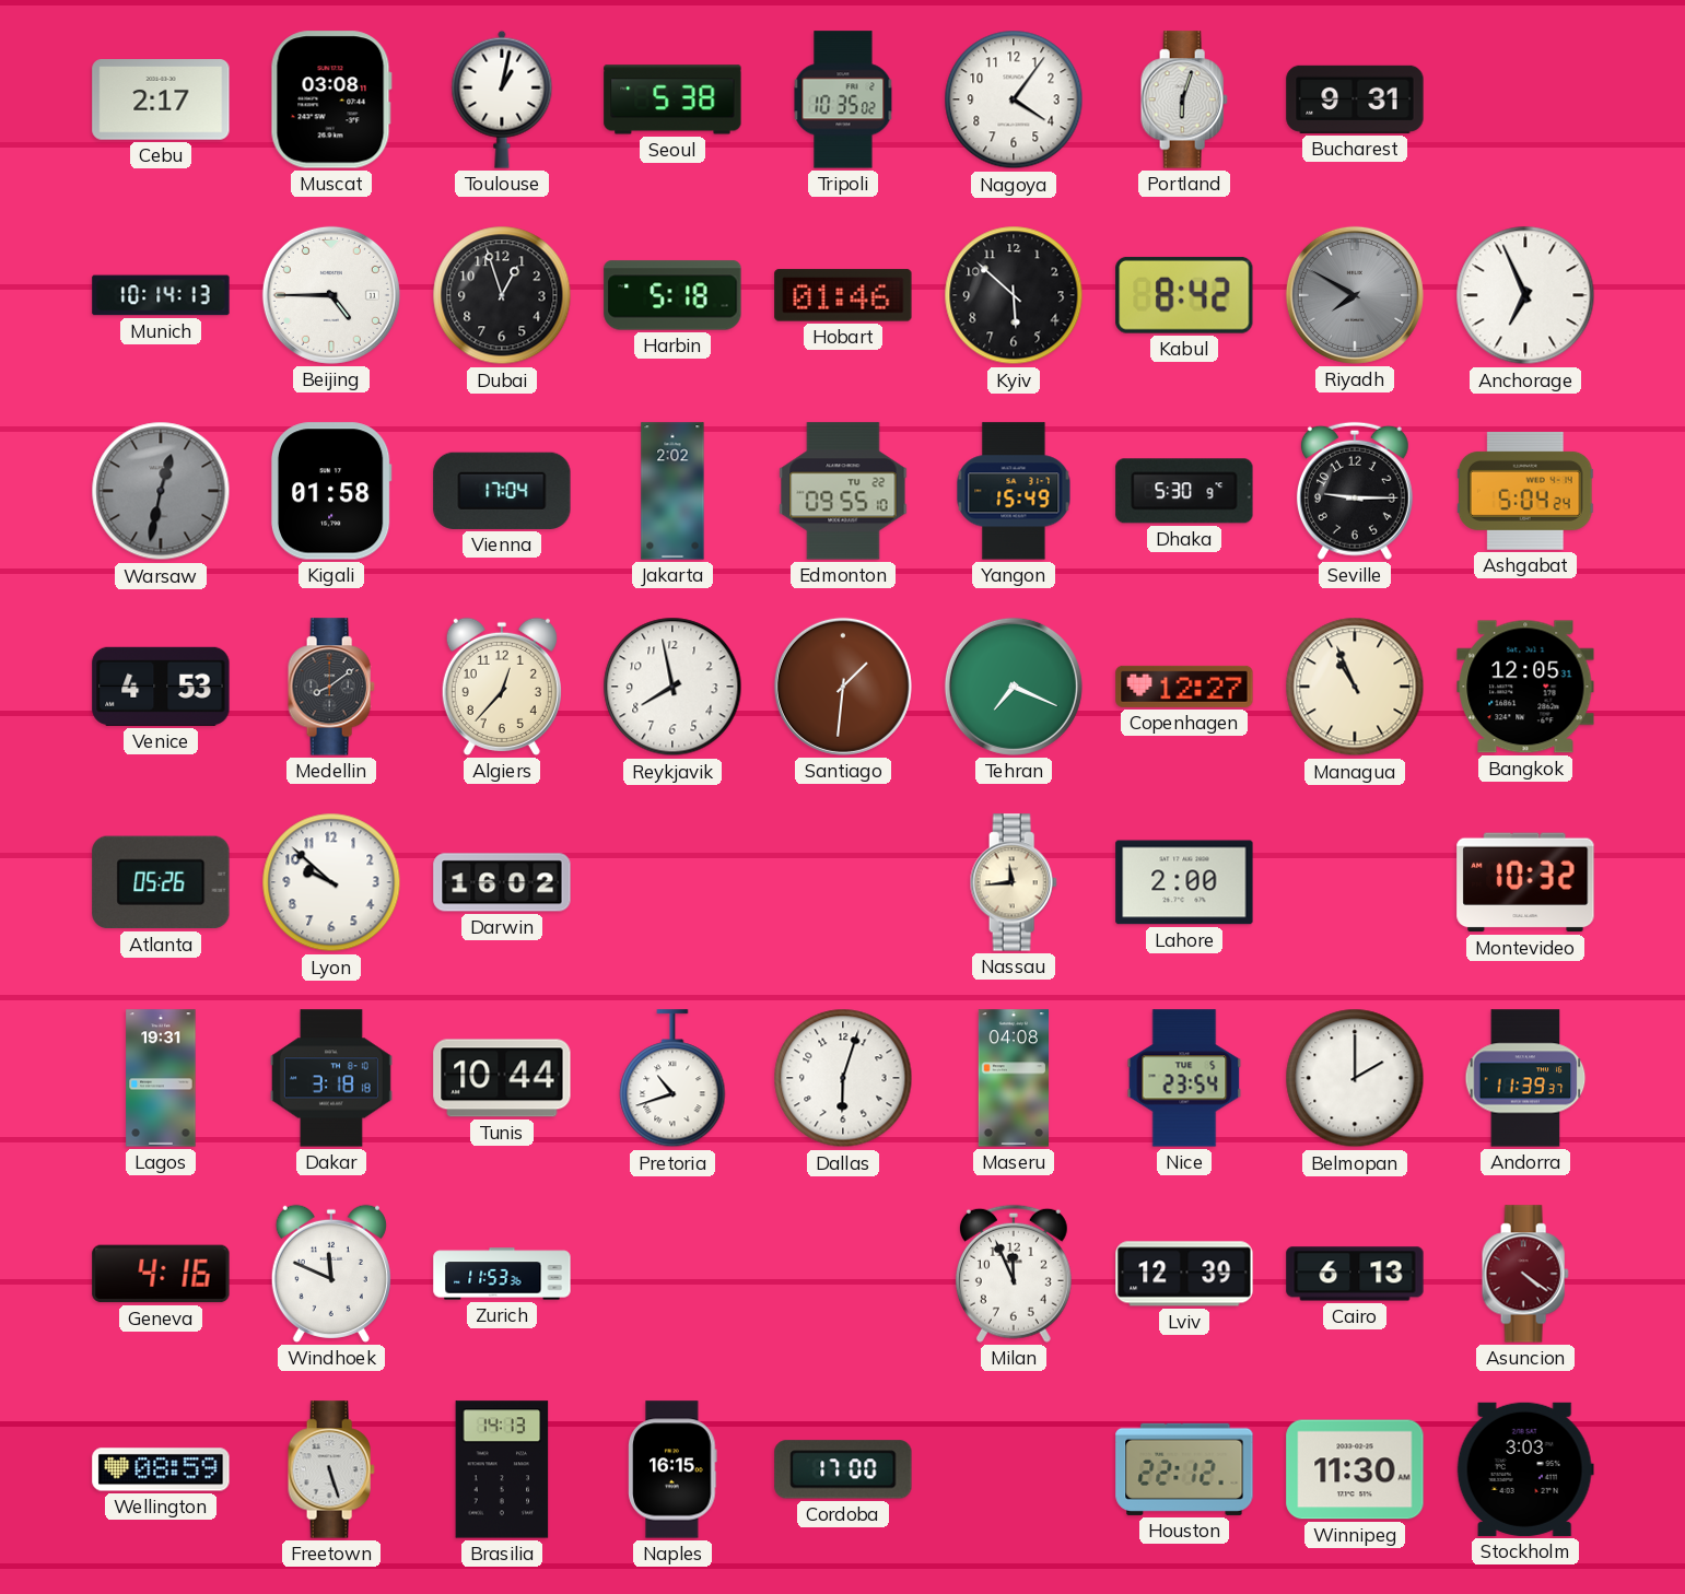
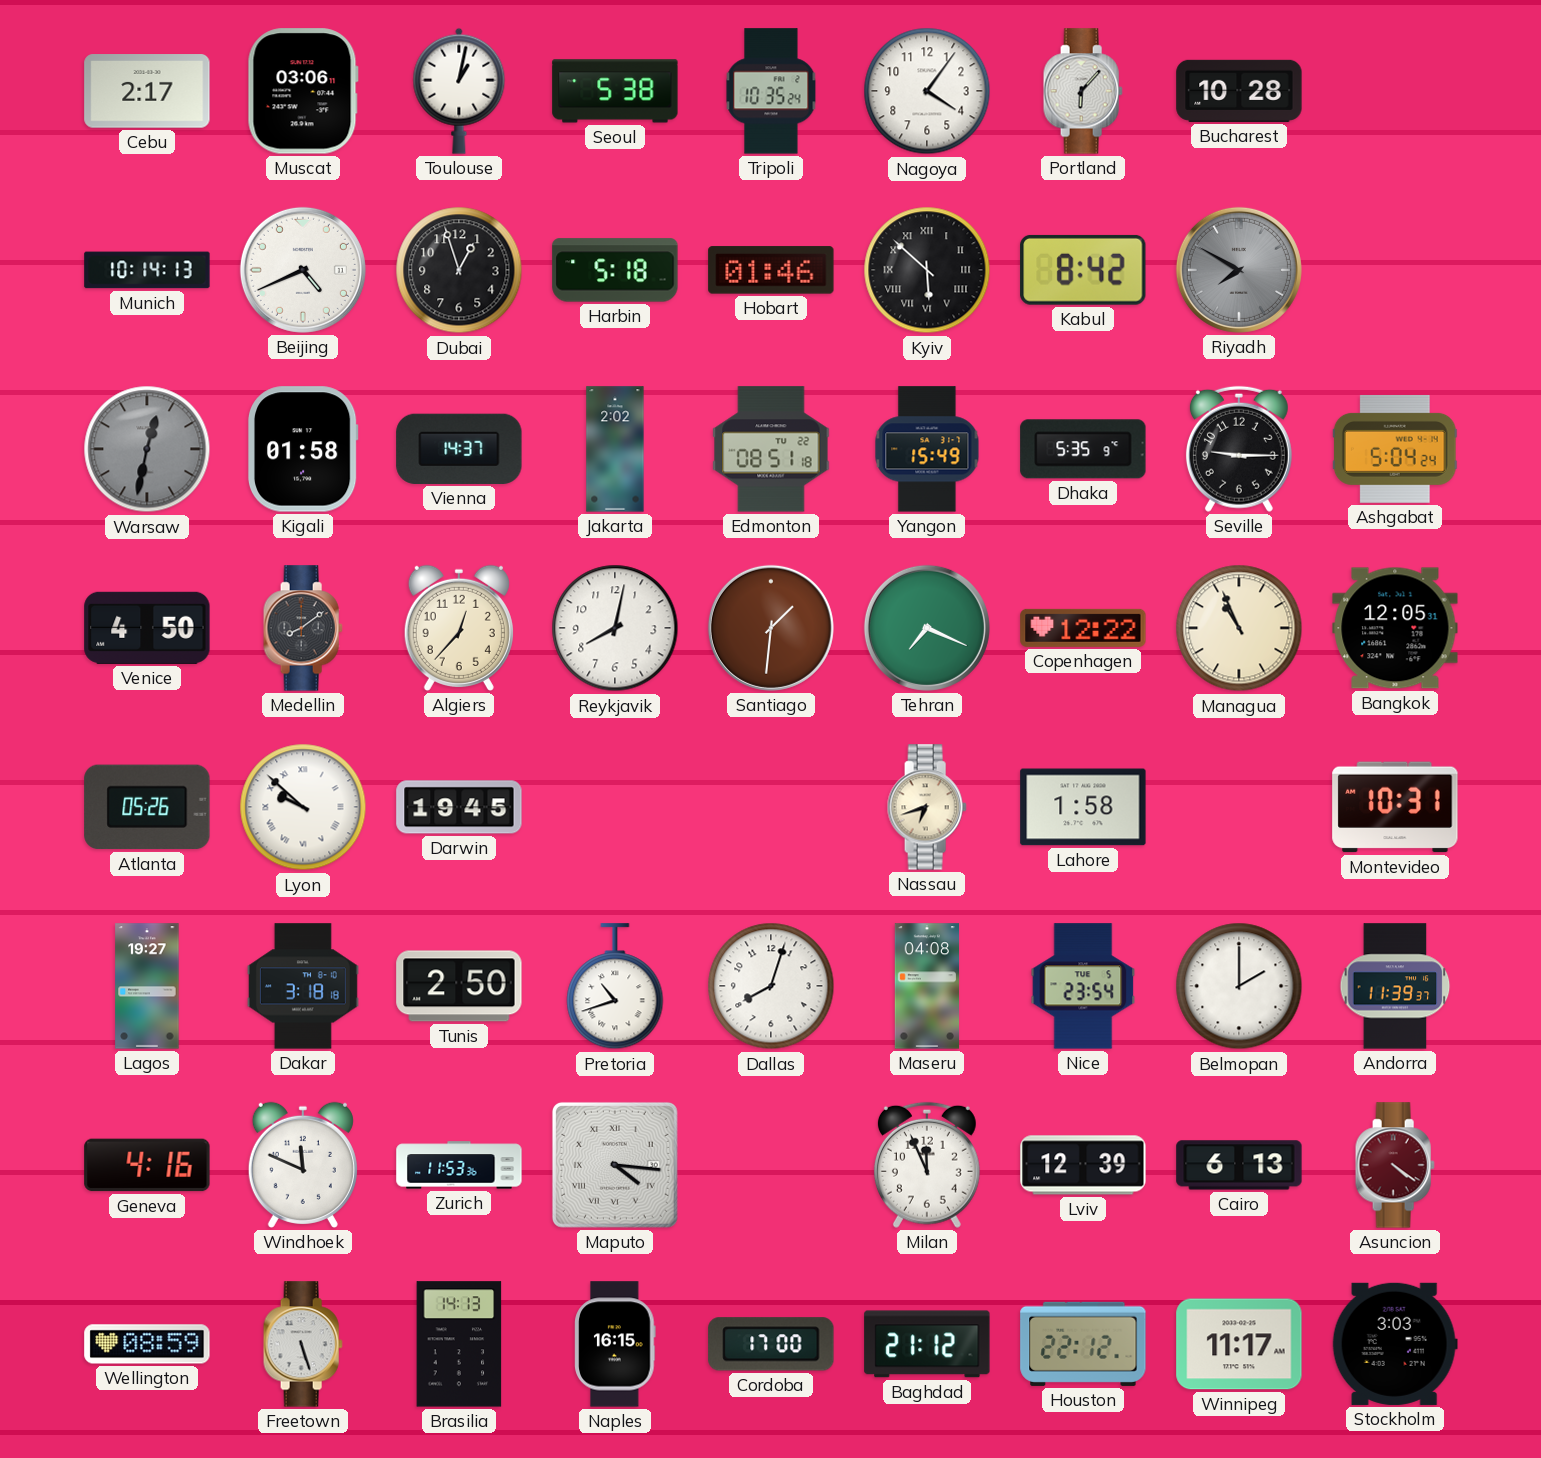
Muscat: 03:08 -> 03:06
Tripoli: 10:35:02 -> 10:35:24
Portland: 6:03 -> 6:07
Bucharest: 9:31 -> 10:28
Beijing: 4:45 -> 4:41
Kyiv numerals: Arabic -> Roman
Anchorage: 6:56 -> none
Vienna: 17:04 -> 14:37
Edmonton: 09:55 -> 08:51
Dhaka: 5:30 -> 5:35
Venice: 4:53 -> 4:50
Reykjavik: 7:58 -> 8:02
Copenhagen: 12:27 -> 12:22
Lyon numerals: Arabic -> Roman
Darwin: 16:02 -> 19:45
Nassau: 11:44 -> 6:42
Lahore: 2:00 -> 1:58
Montevideo: 10:32 -> 10:31
Lagos: 19:31 -> 19:27
Tunis: 10:44 -> 2:50
Dallas: 6:03 -> 8:03
Maputo: none -> 4:16
Baghdad: none -> 21:12
Winnipeg: 11:30 -> 11:17
